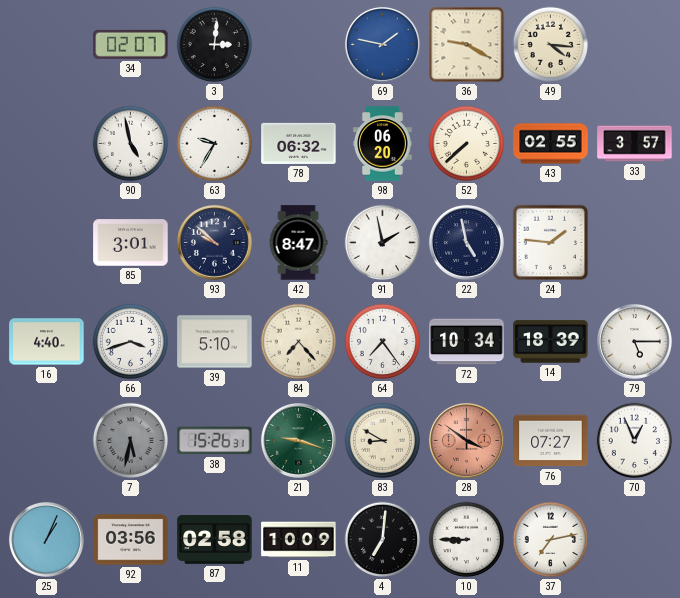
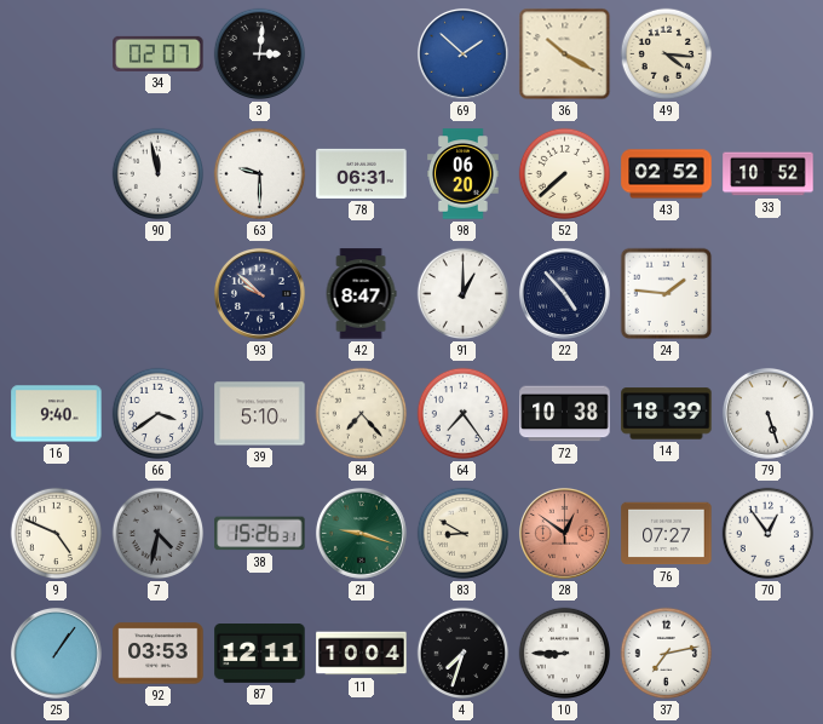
69: 1:47 -> 1:52
36: 9:20 -> 10:20
90: 4:58 -> 11:58
63: 9:35 -> 9:30
78: 06:32 -> 06:31
43: 02:55 -> 02:52
33: 3:57 -> 10:52
85: 3:01 -> none
91: 1:58 -> 1:00
22: 4:58 -> 4:53
16: 4:40 -> 9:40
66: 3:42 -> 3:39
72: 10:34 -> 10:38
79: 5:15 -> 5:27
9: none -> 4:49
7: 5:32 -> 4:32
28: 3:51 -> 12:51
70: 12:56 -> 12:54
25: 1:04 -> 1:06
92: 03:56 -> 03:53
87: 02:58 -> 12:11
11: 10:09 -> 10:04
4: 7:01 -> 7:33
